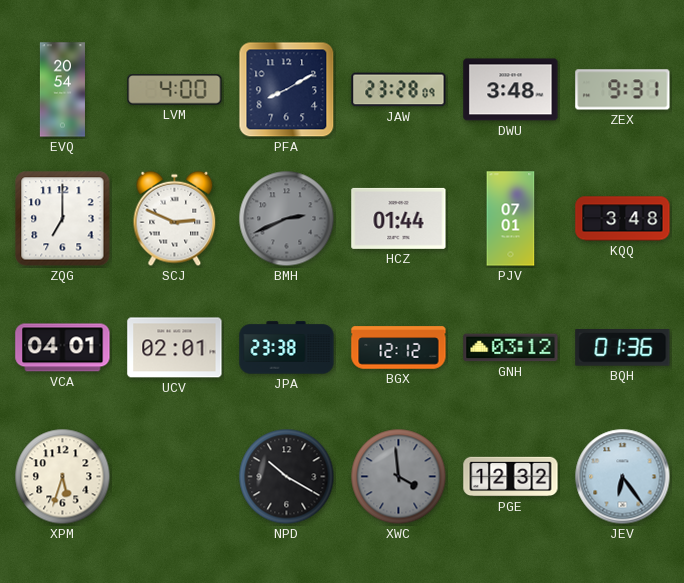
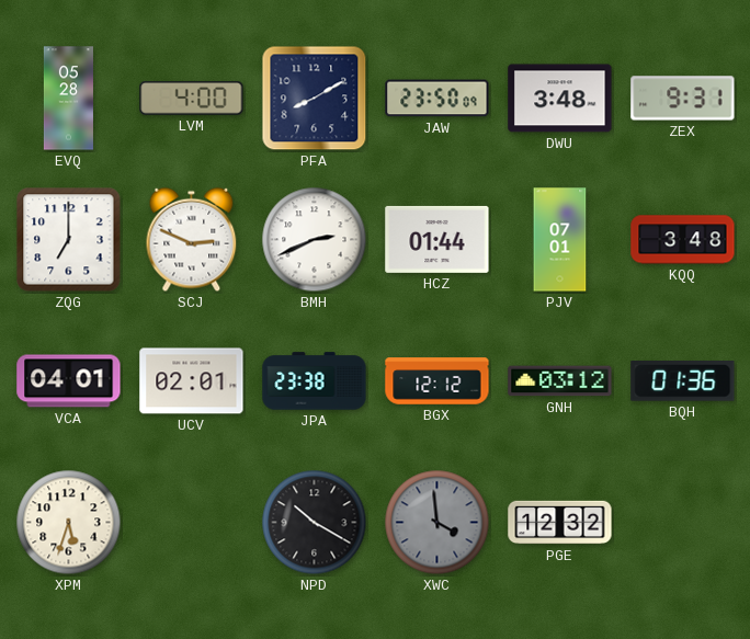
EVQ: 20:54 -> 05:28
JAW: 23:28 -> 23:50
BMH dial: grey -> white
JEV: 6:24 -> none
